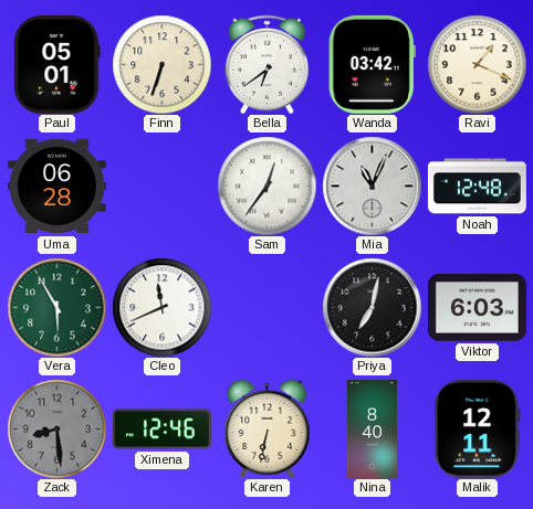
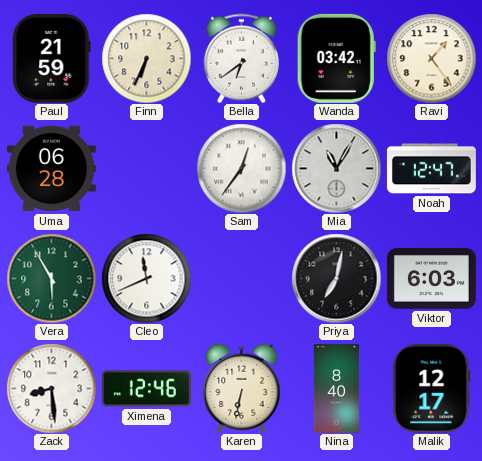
Paul: 05:01 -> 21:59
Finn: 6:33 -> 6:34
Ravi: 1:19 -> 1:24
Mia: 11:04 -> 11:05
Noah: 12:48 -> 12:47
Zack dial: grey -> white
Malik: 12:11 -> 12:17
